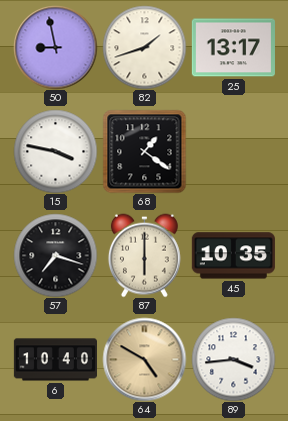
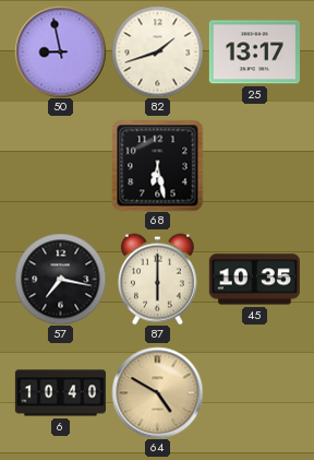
15: 3:47 -> none
68: 1:21 -> 6:28
57: 7:18 -> 7:17
89: 3:44 -> none
